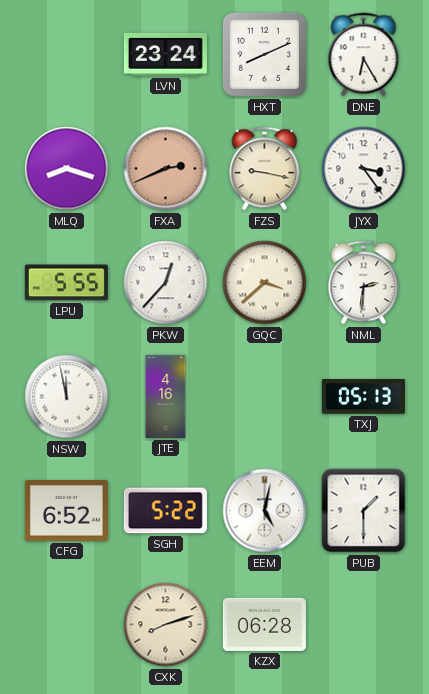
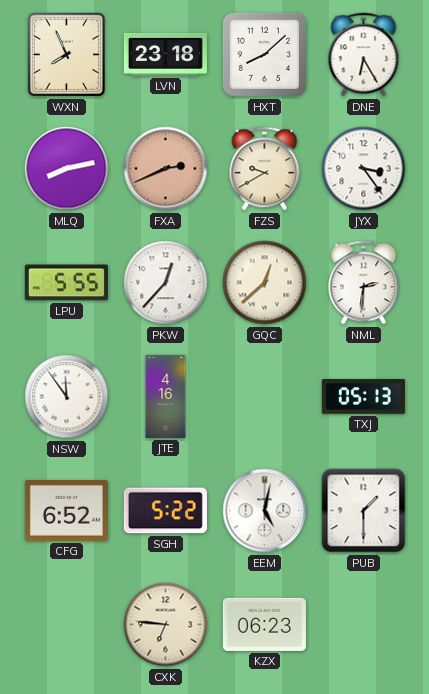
WXN: none -> 7:56
LVN: 23:24 -> 23:18
HXT: 8:11 -> 8:08
MLQ: 8:18 -> 8:13
FZS: 9:17 -> 9:40
GQC: 3:38 -> 12:38
NSW: 11:58 -> 11:54
CXK: 8:12 -> 6:46
KZX: 06:28 -> 06:23
